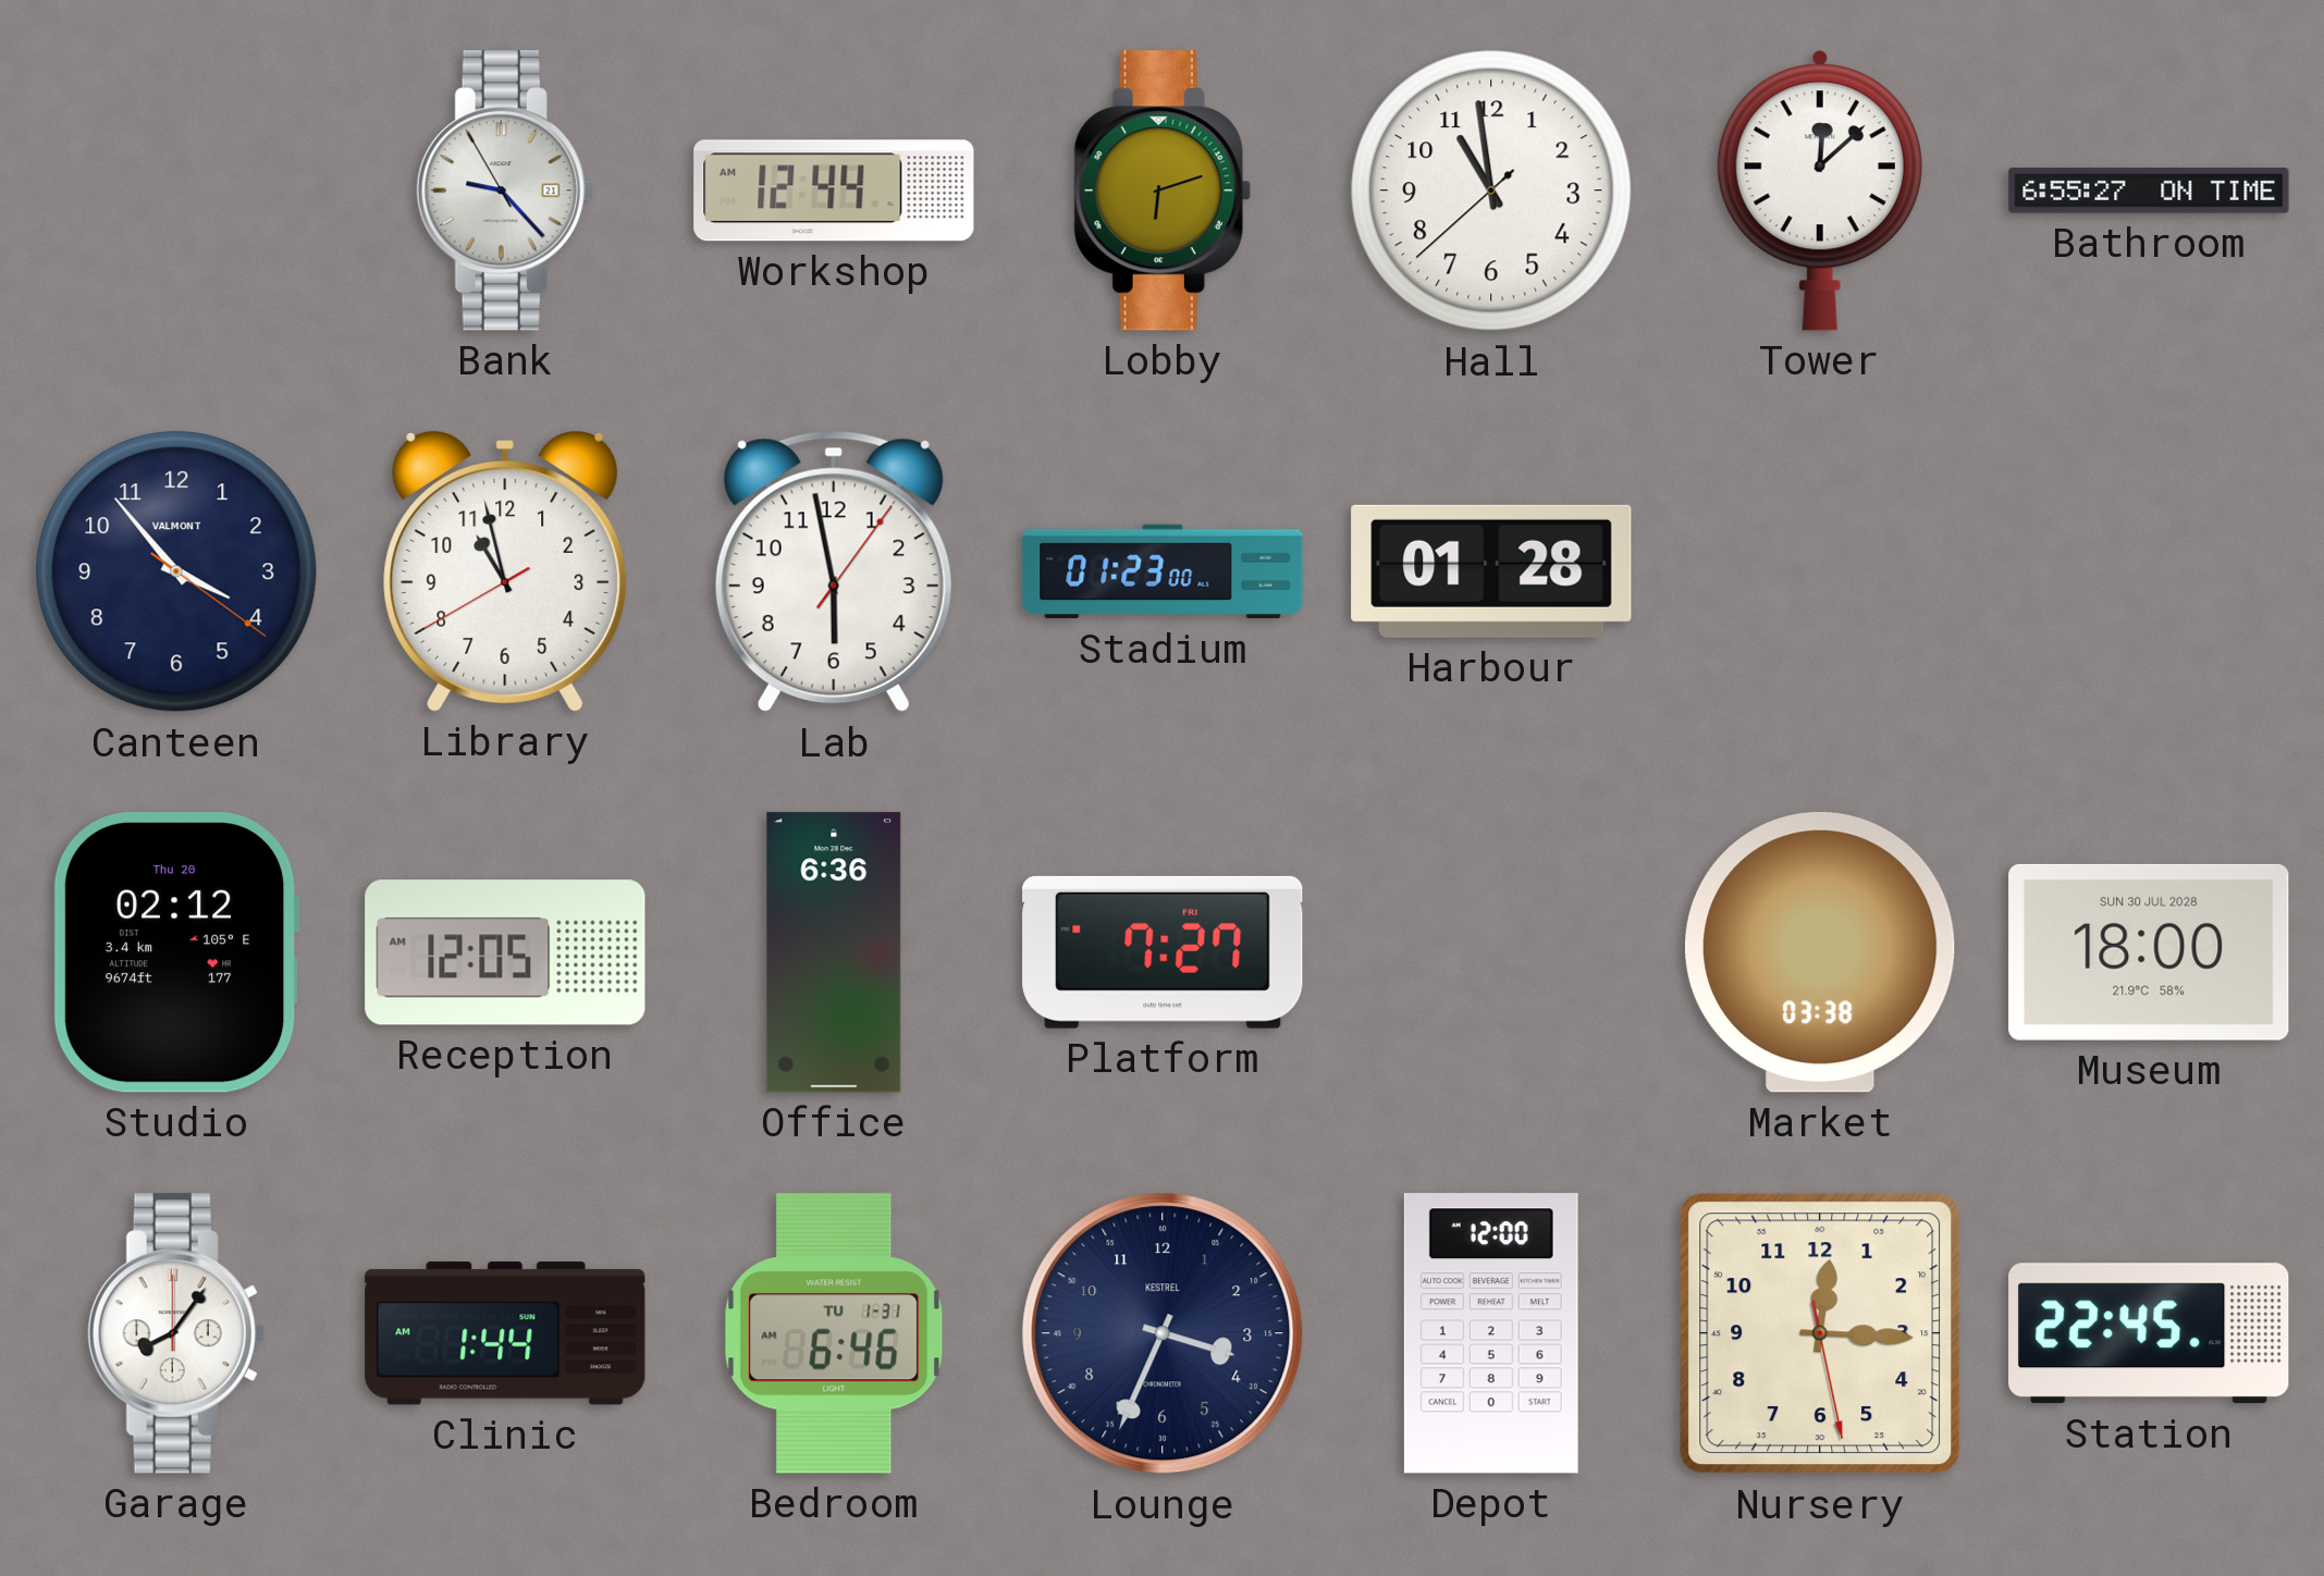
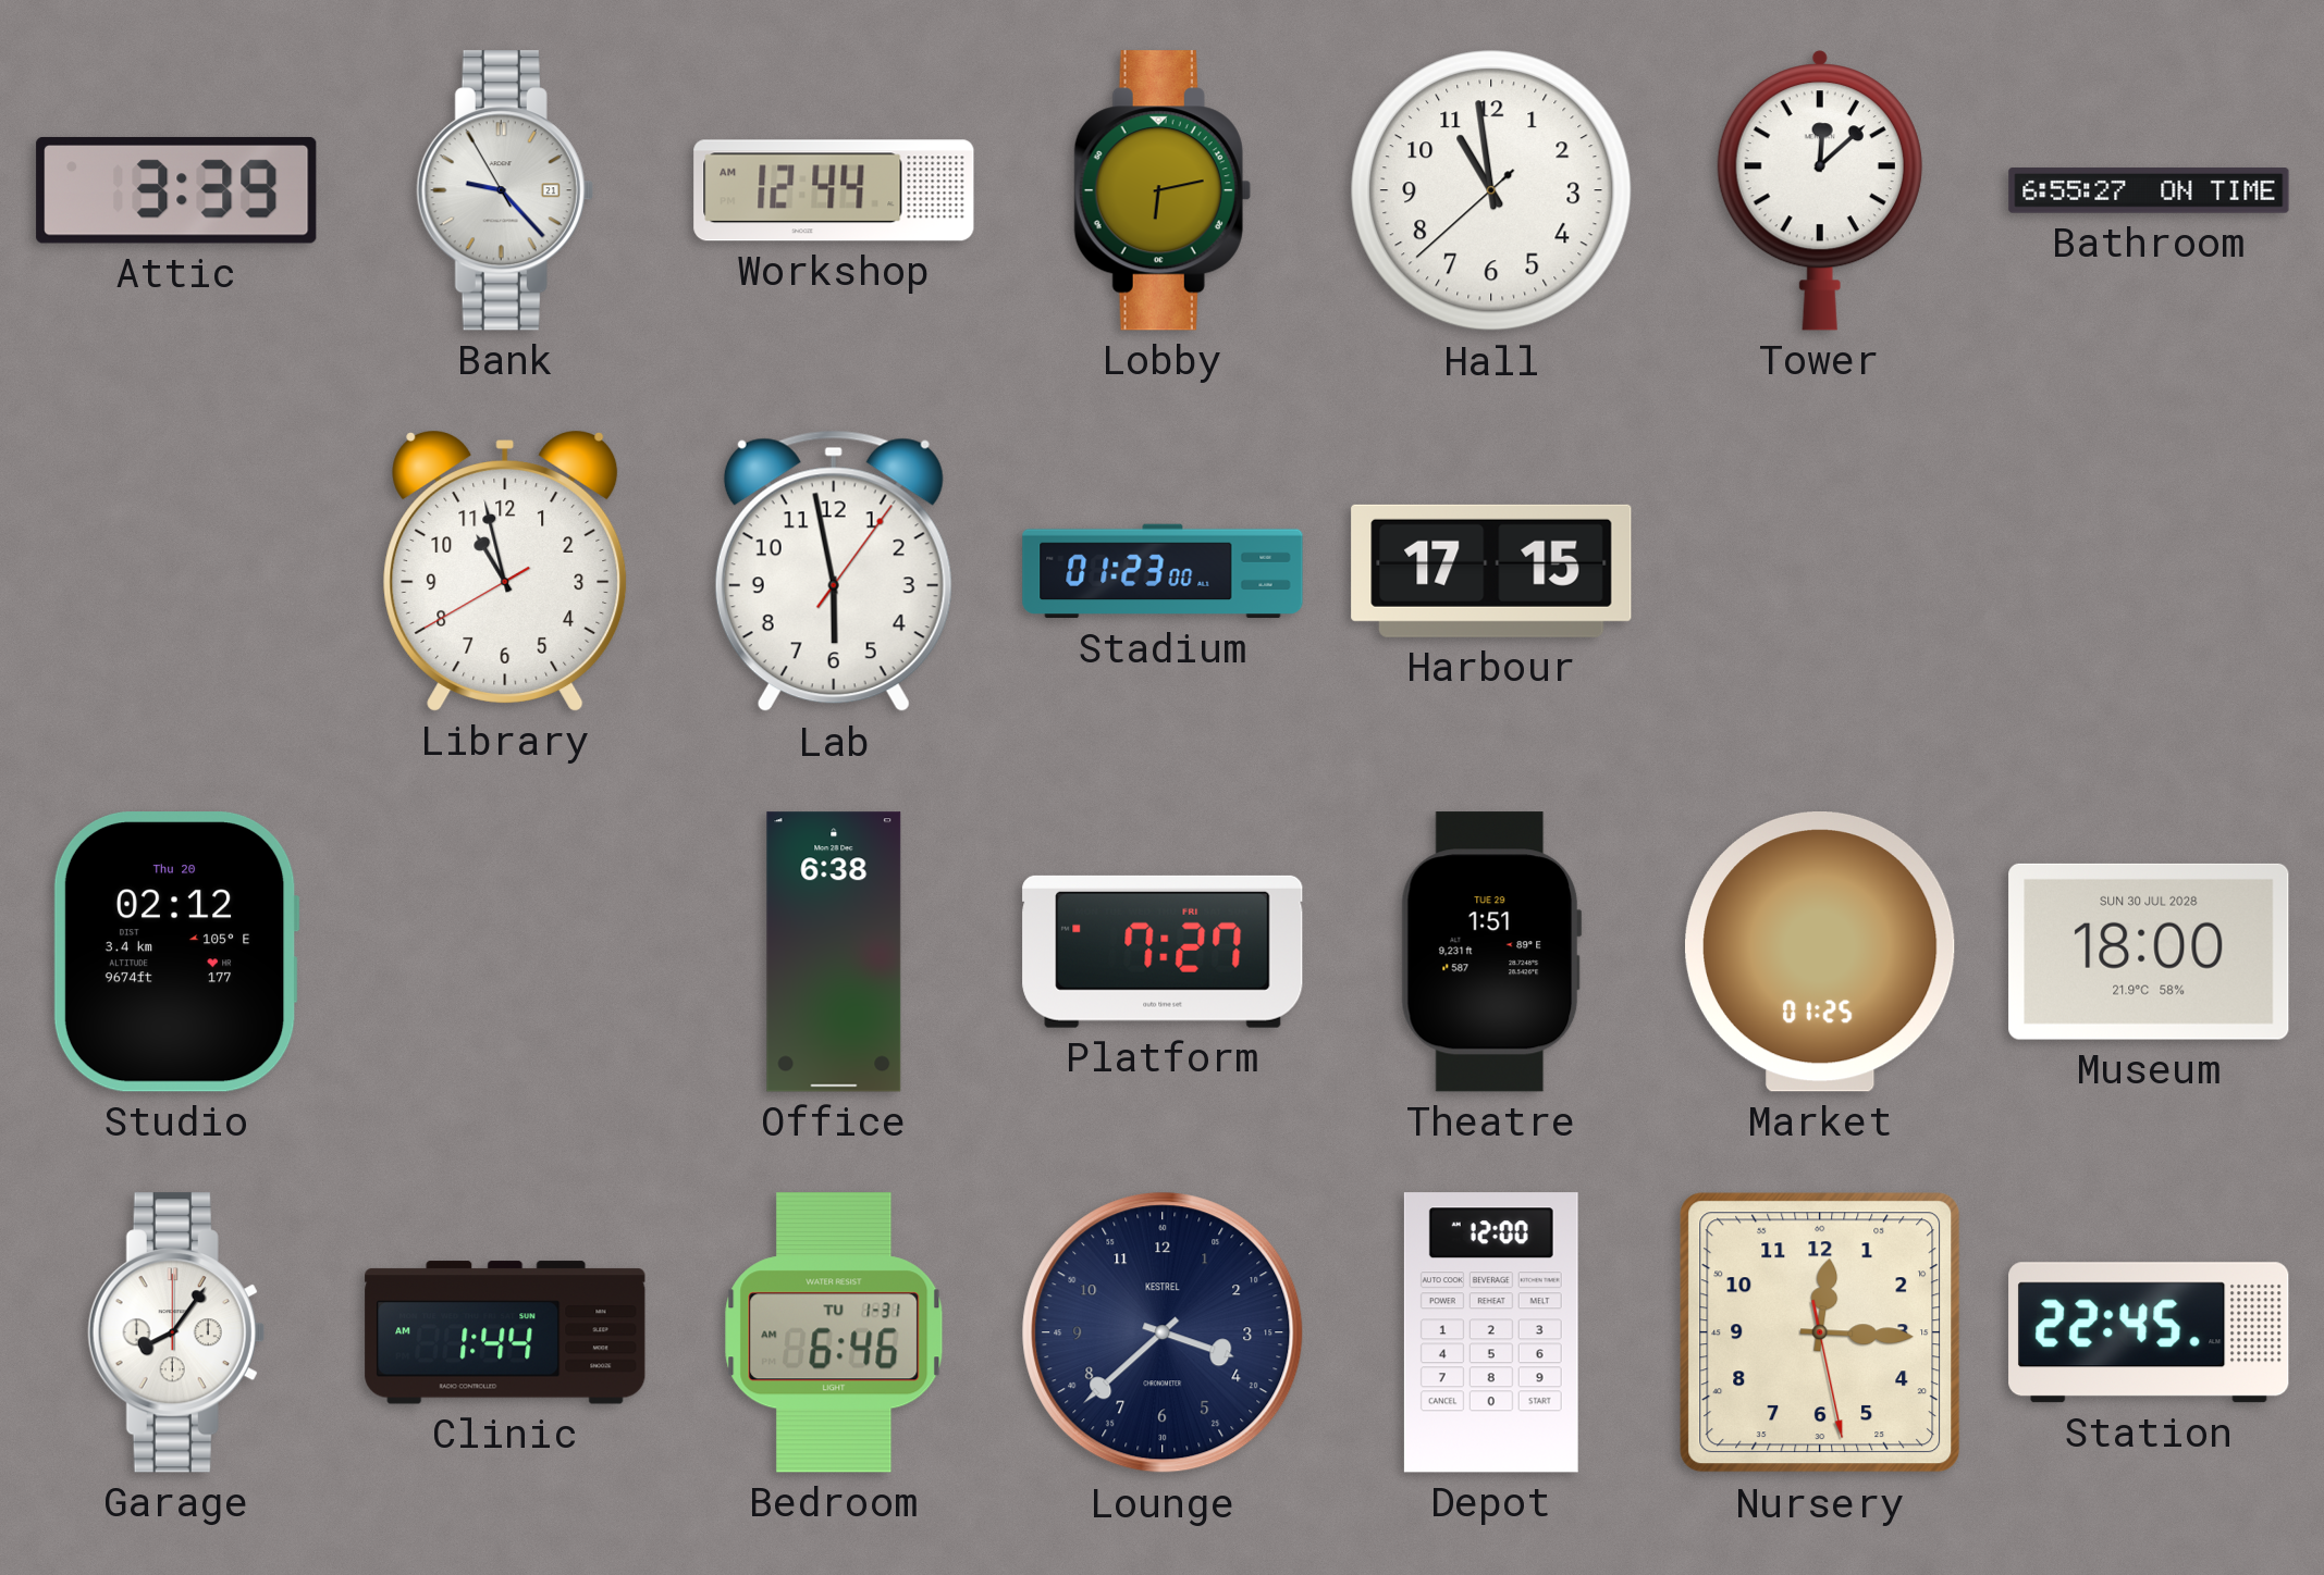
Attic: none -> 3:39
Lobby: 6:12 -> 6:13
Canteen: 3:53 -> none
Harbour: 01:28 -> 17:15
Reception: 12:05 -> none
Office: 6:36 -> 6:38
Theatre: none -> 1:51
Market: 03:38 -> 01:25
Lounge: 3:34 -> 3:38
